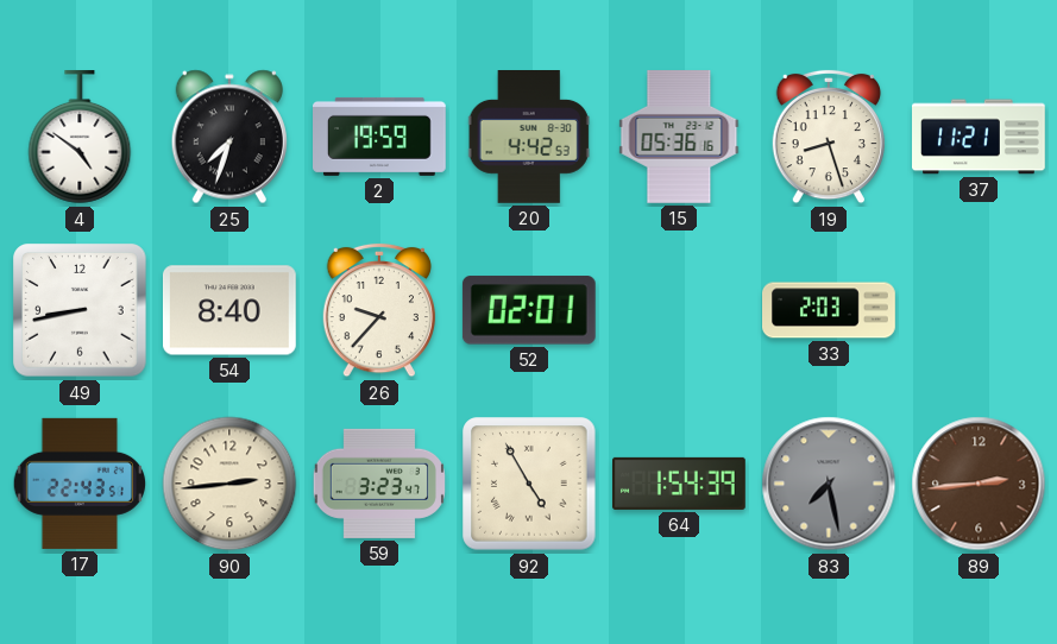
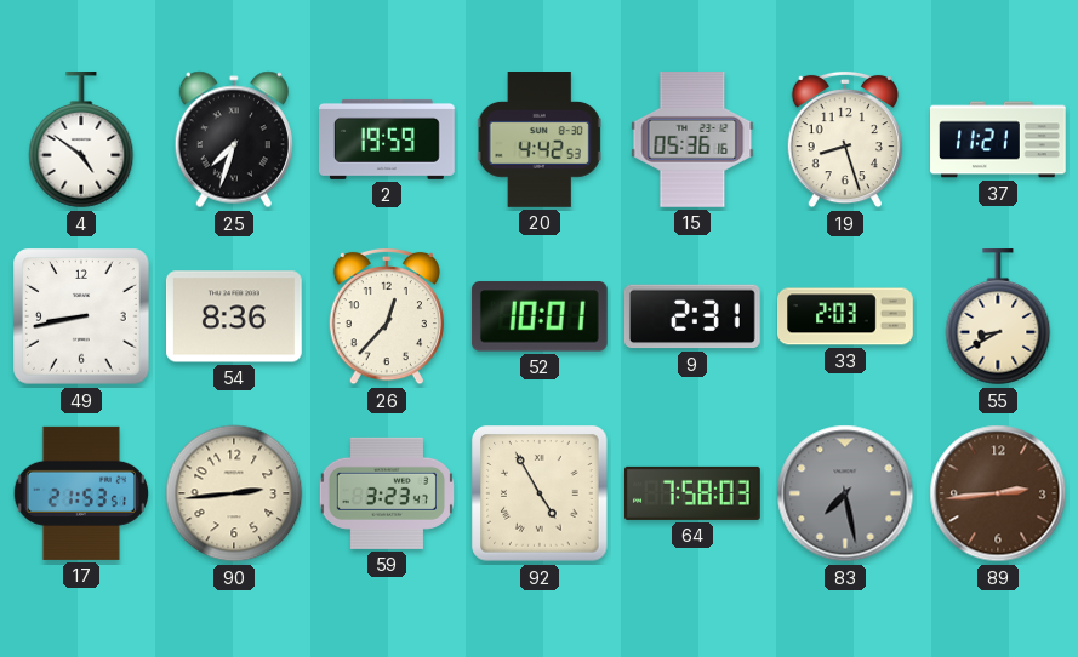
54: 8:40 -> 8:36
26: 9:37 -> 12:37
52: 02:01 -> 10:01
9: none -> 2:31
55: none -> 8:40
17: 22:43 -> 21:53
64: 1:54 -> 7:58
